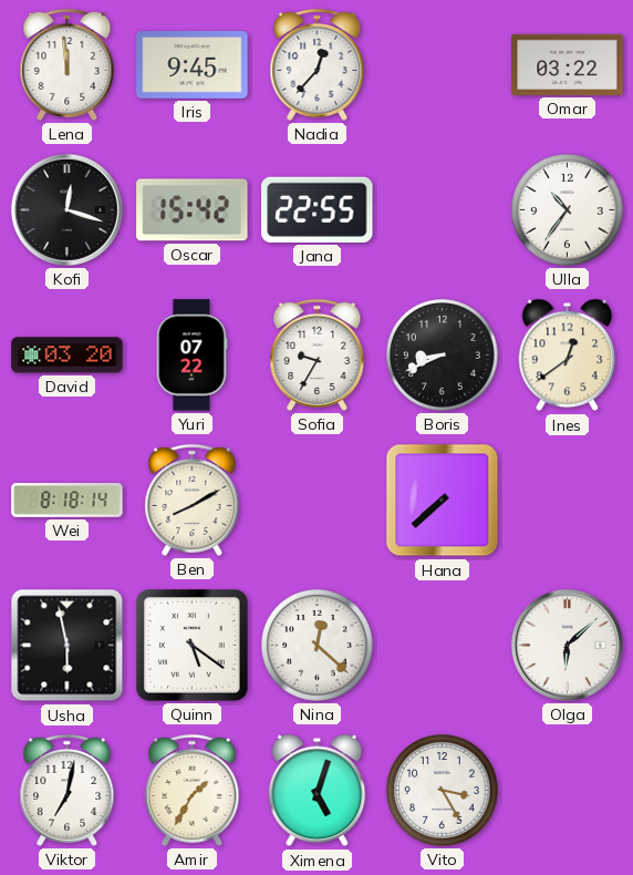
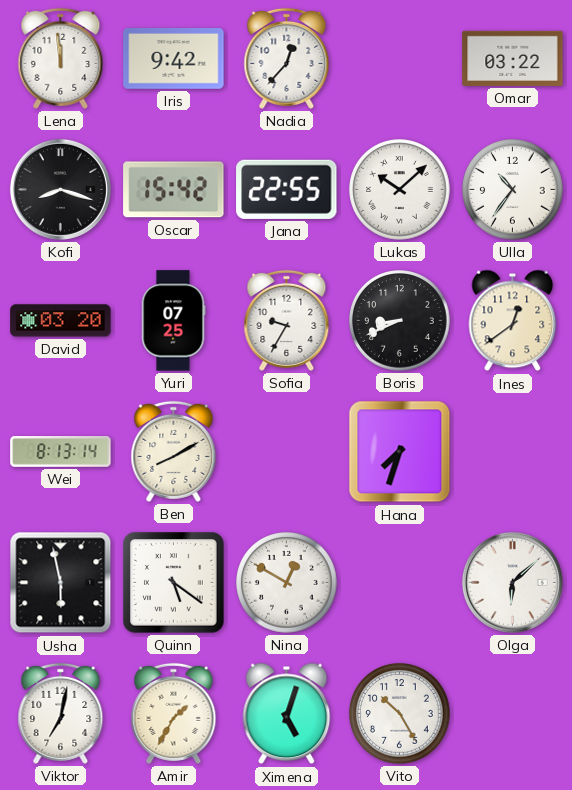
Iris: 9:45 -> 9:42
Kofi: 12:18 -> 8:18
Lukas: none -> 10:08
Yuri: 07:22 -> 07:25
Wei: 8:18 -> 8:13
Hana: 7:38 -> 7:33
Nina: 12:22 -> 12:50
Vito: 3:25 -> 10:25
